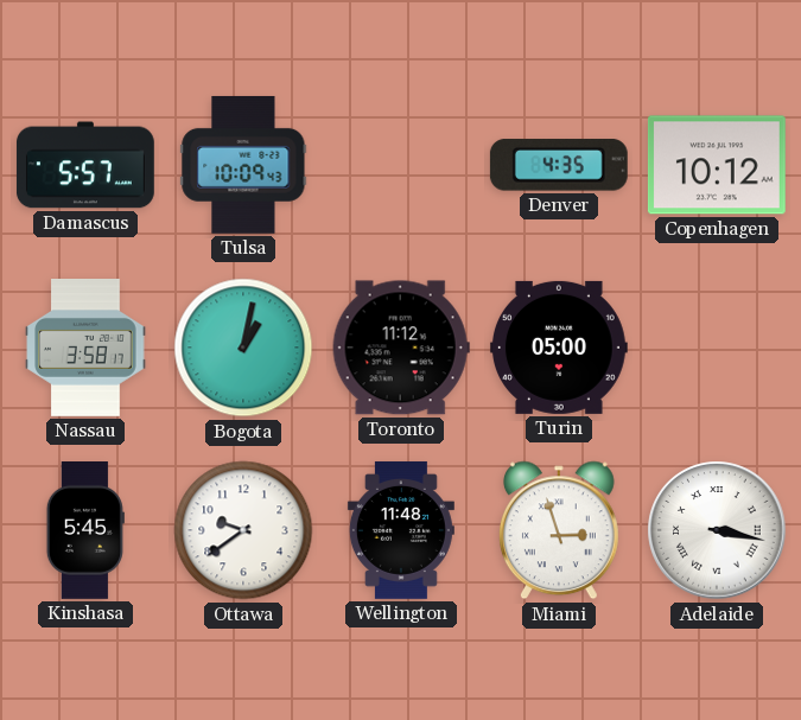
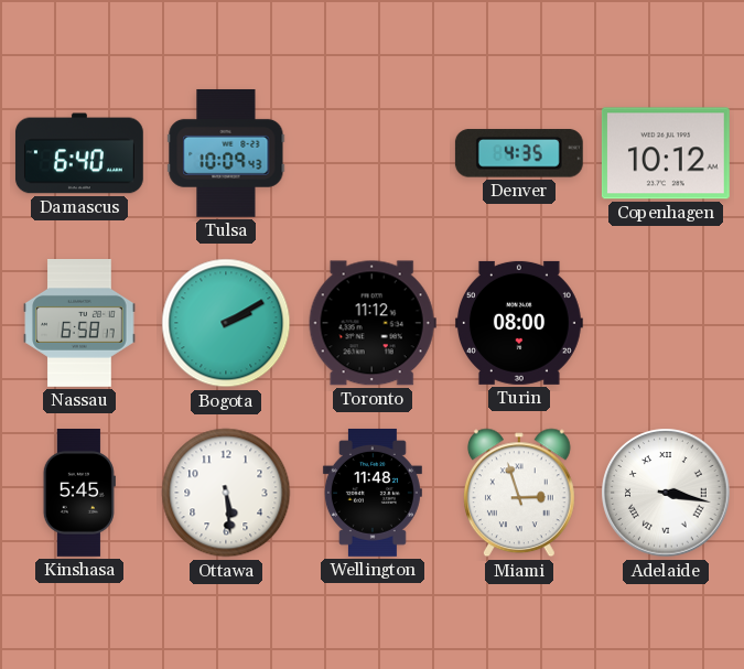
Damascus: 5:57 -> 6:40
Nassau: 3:58 -> 6:58
Bogota: 1:02 -> 2:10
Turin: 05:00 -> 08:00
Ottawa: 9:39 -> 5:29
